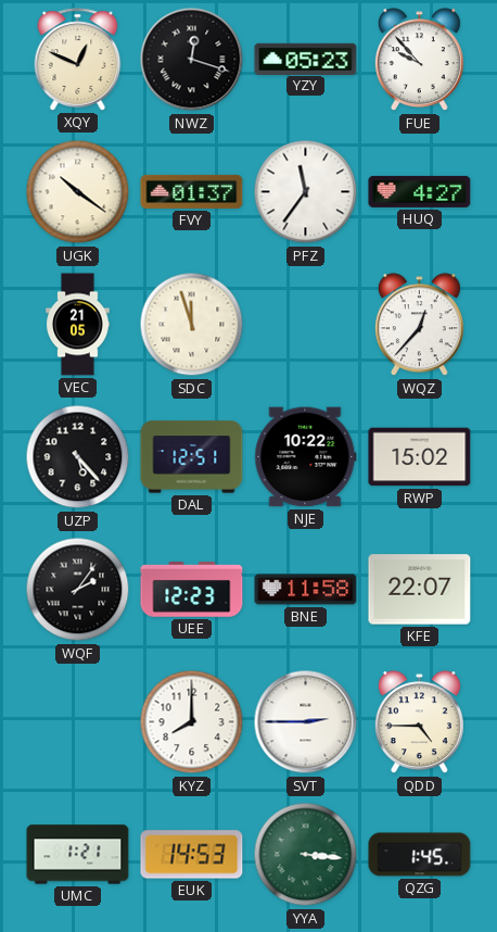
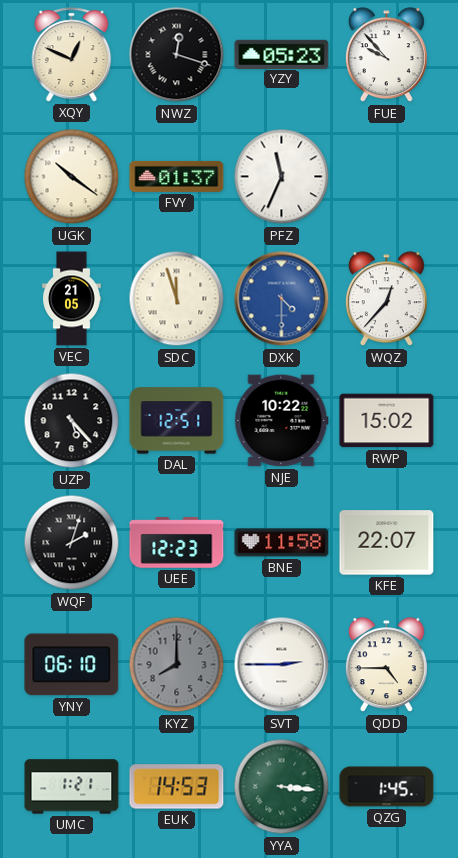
PFZ: 11:36 -> 11:34
HUQ: 4:27 -> none
DXK: none -> 4:30
WQF: 2:06 -> 2:03
YNY: none -> 06:10
KYZ dial: white -> grey
